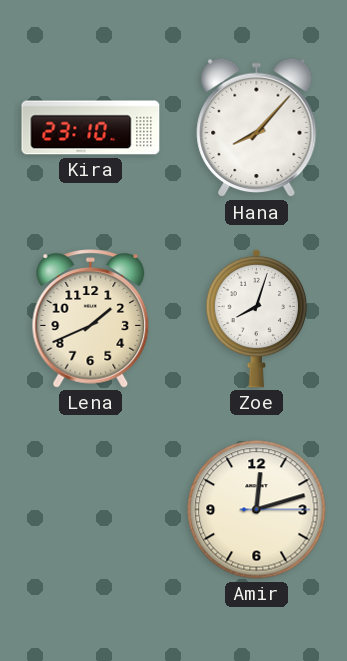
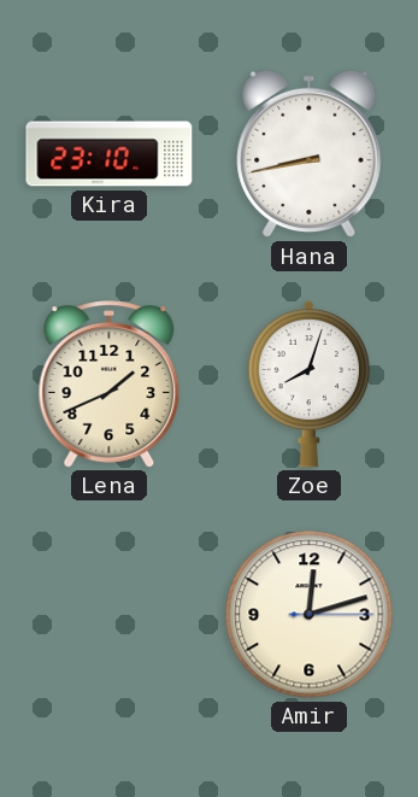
Hana: 8:07 -> 8:43
